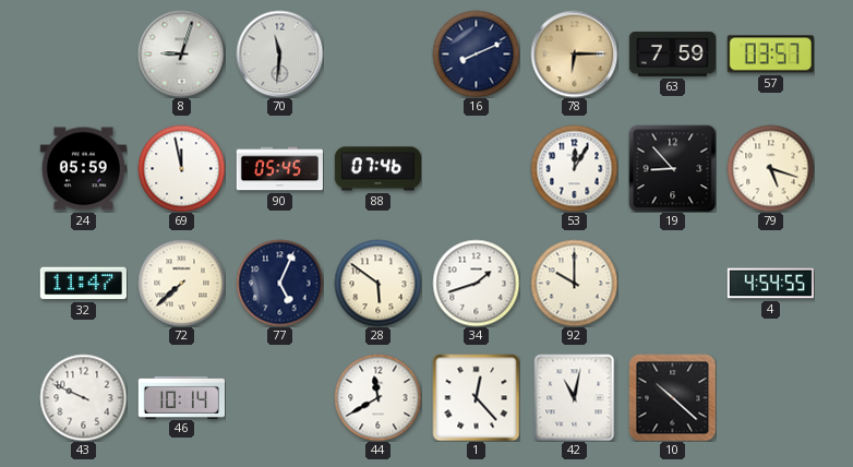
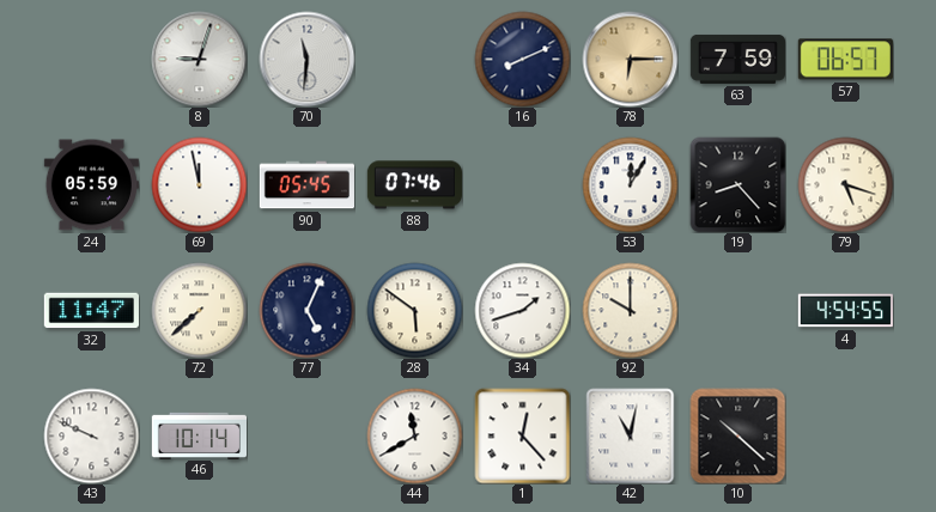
57: 03:57 -> 06:57
19: 8:53 -> 8:23
